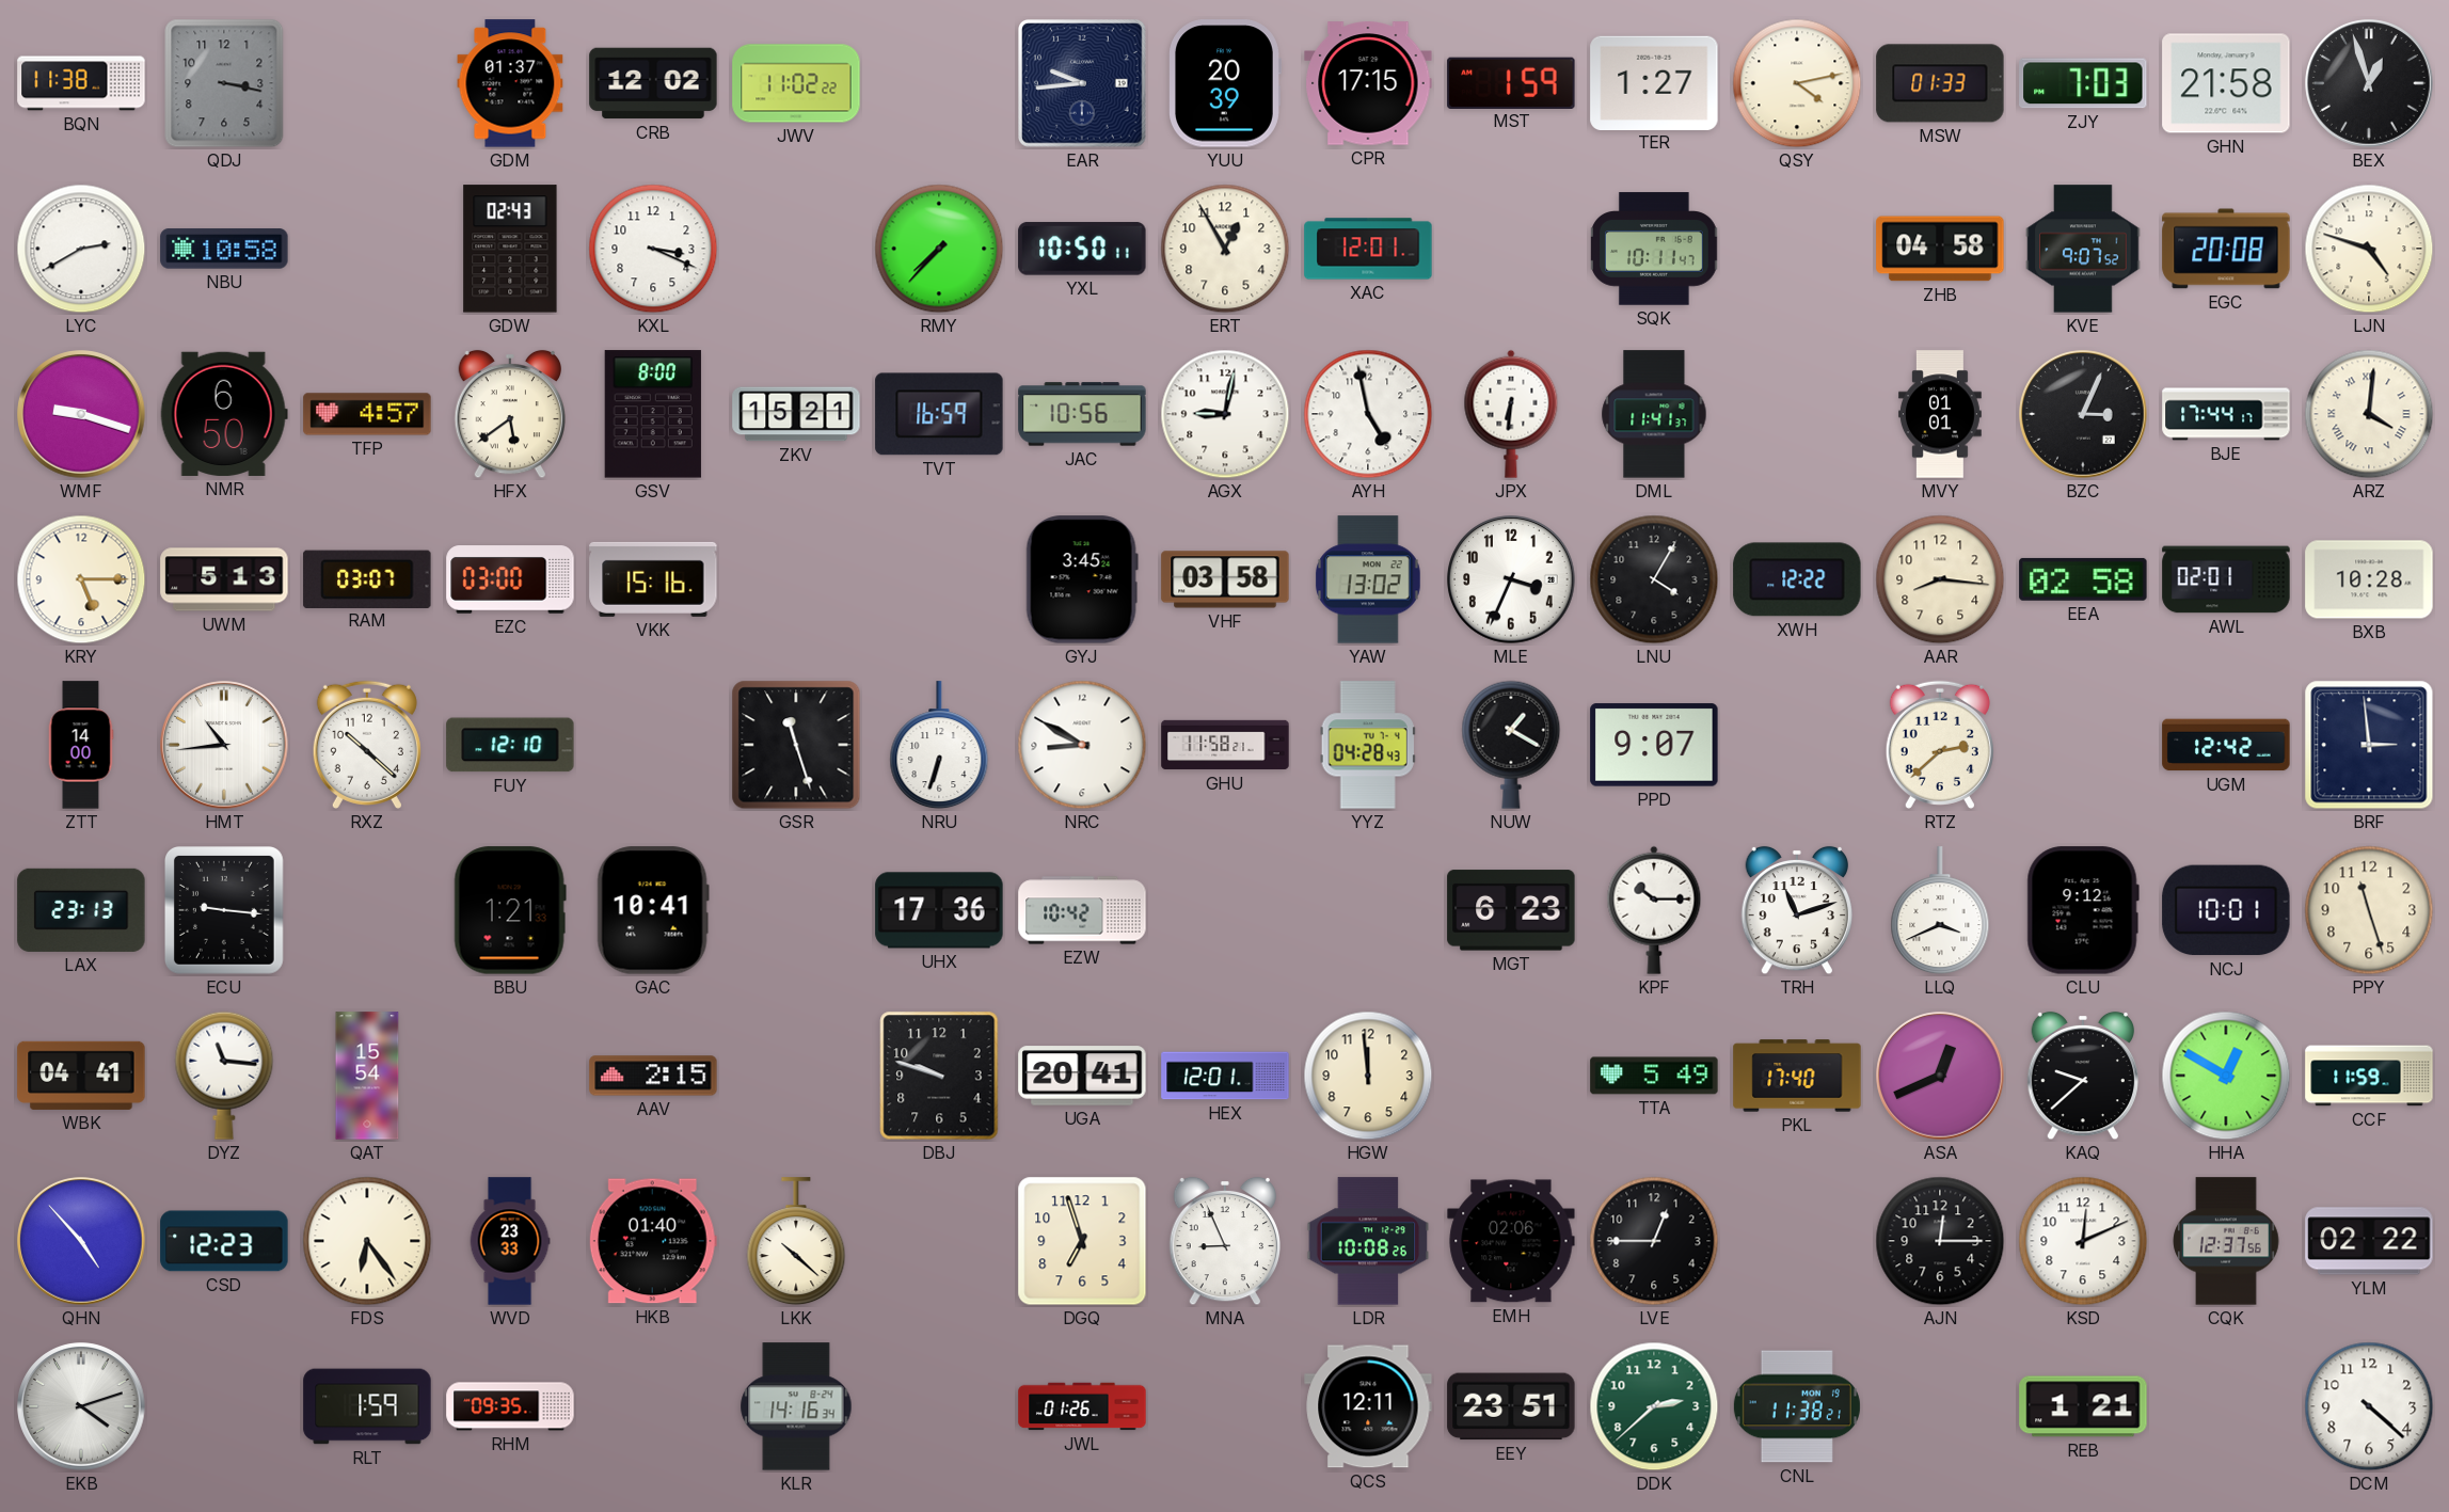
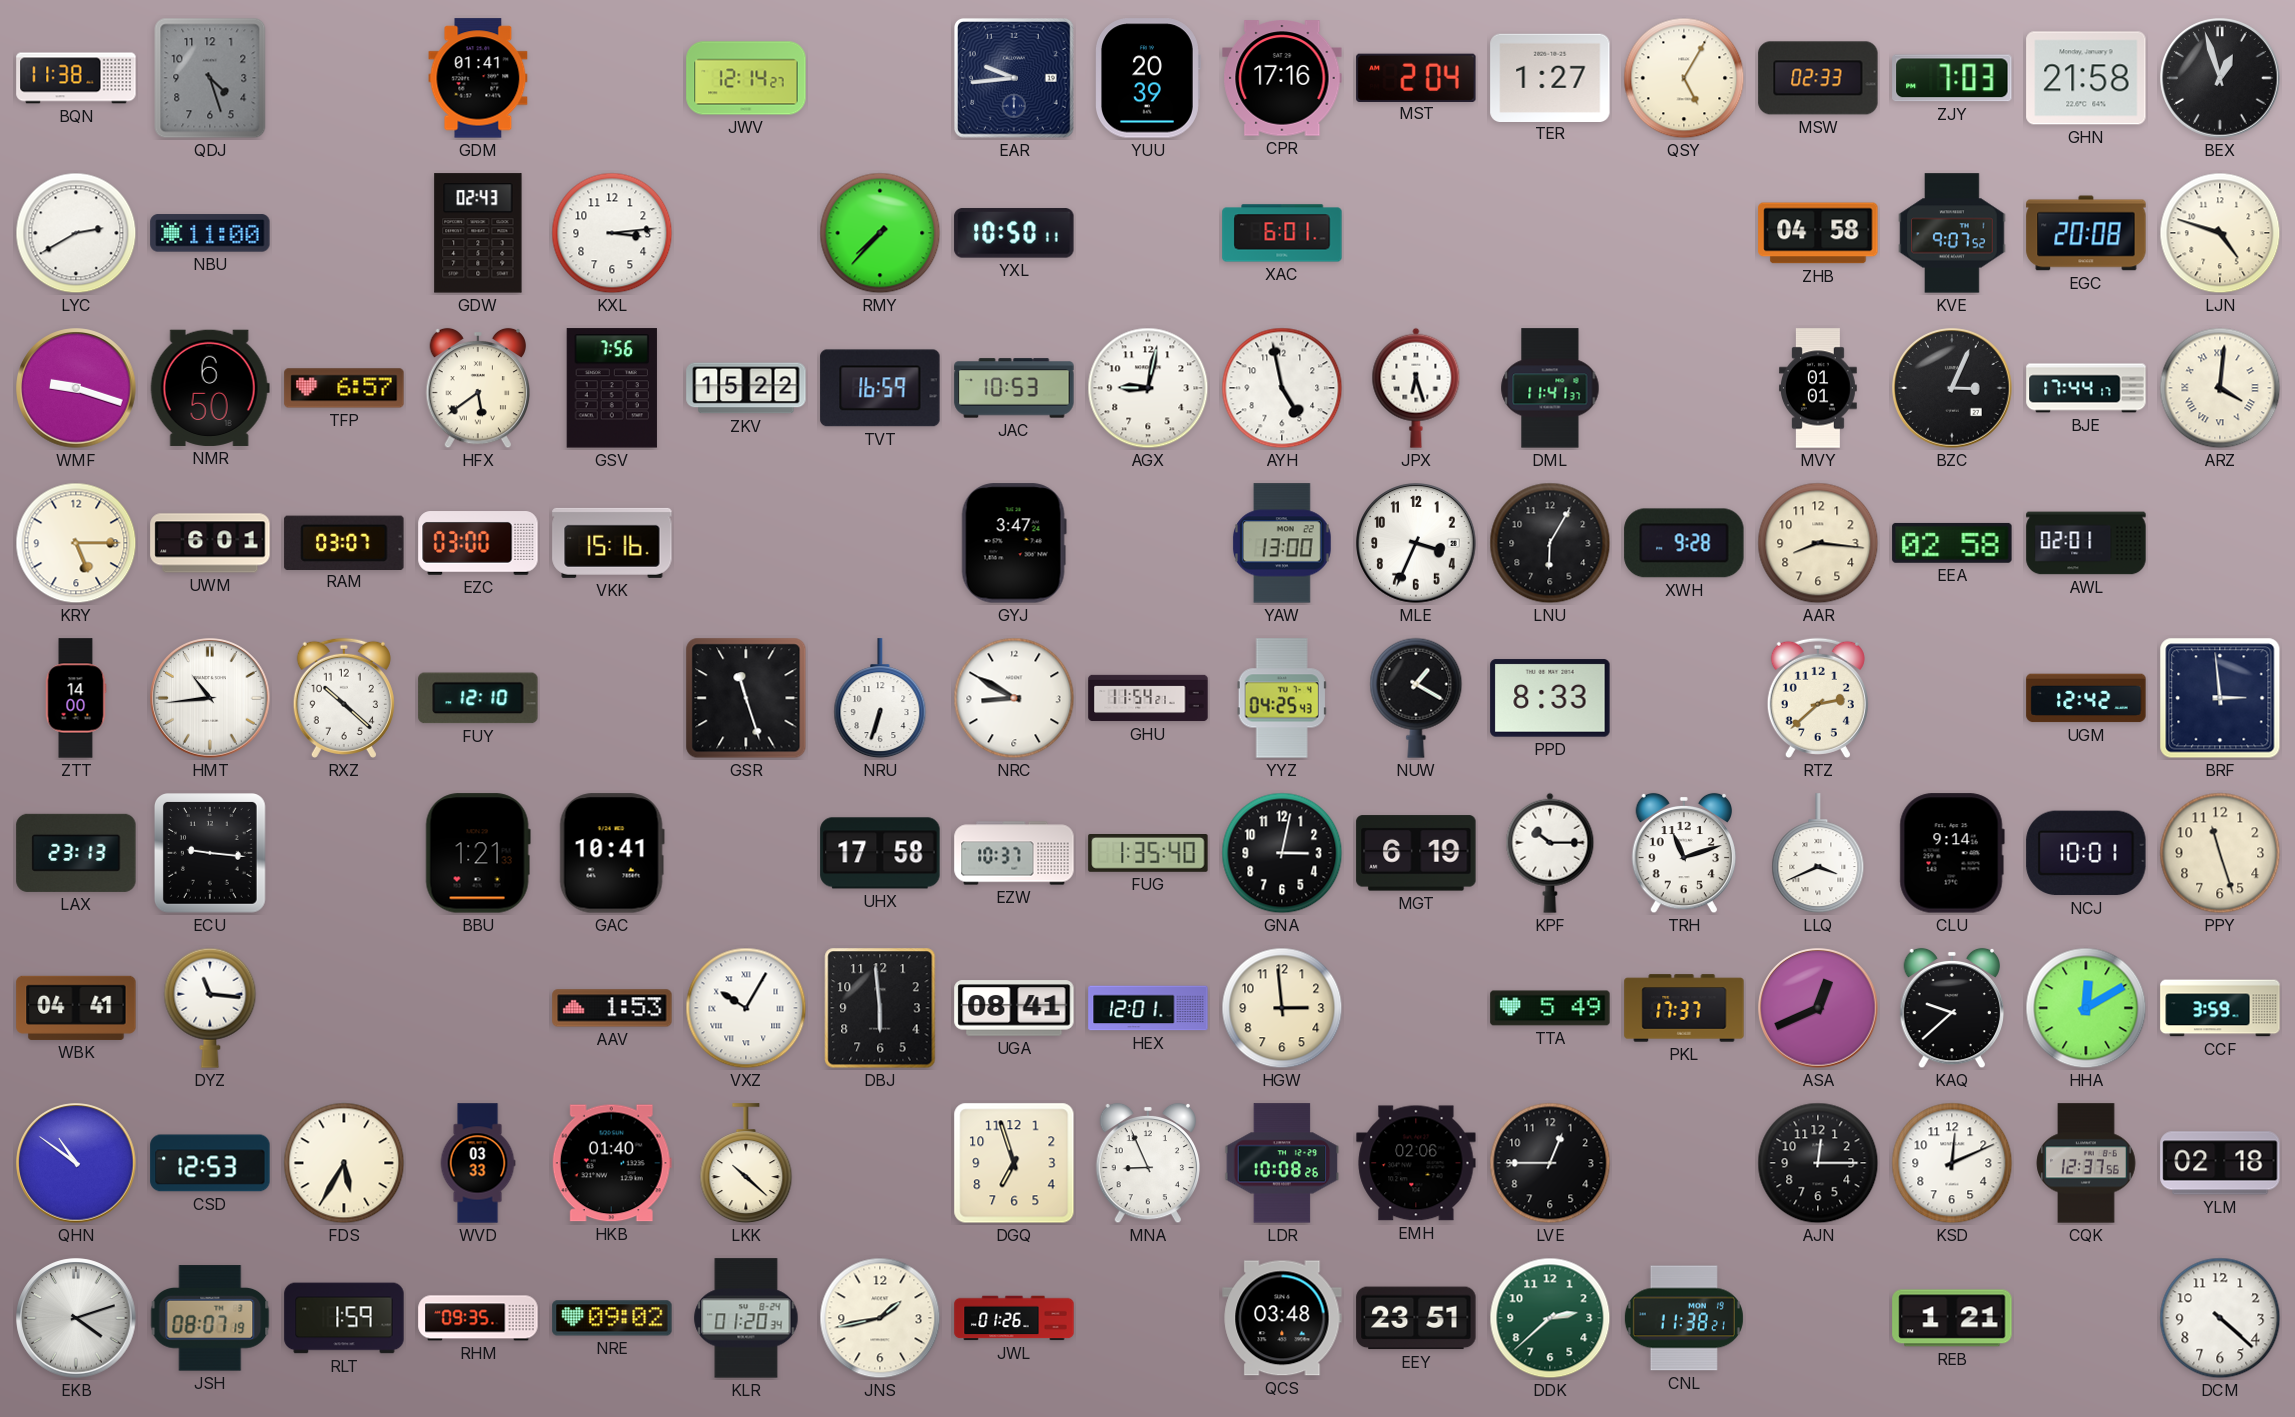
QDJ: 3:17 -> 4:27
GDM: 01:37 -> 01:41
CRB: 12:02 -> none
JWV: 11:02 -> 12:14
CPR: 17:15 -> 17:16
MST: 1:59 -> 2:04
QSY: 4:13 -> 5:05
MSW: 01:33 -> 02:33
NBU: 10:58 -> 11:00
KXL: 3:19 -> 3:14
ERT: 12:55 -> none
XAC: 12:01 -> 6:01
SQK: 10:11 -> none
TFP: 4:57 -> 6:57
GSV: 8:00 -> 7:56
ZKV: 15:21 -> 15:22
JAC: 10:56 -> 10:53
JPX: 6:31 -> 6:27
UWM: 5:13 -> 6:01
GYJ: 3:45 -> 3:47
VHF: 03:58 -> none
YAW: 13:02 -> 13:00
LNU: 4:05 -> 6:05
XWH: 12:22 -> 9:28
BXB: 10:28 -> none
GHU: 11:58 -> 11:54
YYZ: 04:28 -> 04:25
PPD: 9:07 -> 8:33
UHX: 17:36 -> 17:58
EZW: 10:42 -> 10:37
FUG: none -> 1:35
GNA: none -> 3:02
MGT: 6:23 -> 6:19
CLU: 9:12 -> 9:14
QAT: 15:54 -> none
AAV: 2:15 -> 1:53
VXZ: none -> 10:05
DBJ: 9:48 -> 5:59
UGA: 20:41 -> 08:41
HGW: 11:59 -> 2:59
PKL: 17:40 -> 17:37
HHA: 12:50 -> 12:10
CCF: 11:59 -> 3:59
QHN: 4:53 -> 10:51
CSD: 12:23 -> 12:53
FDS: 6:24 -> 5:35
WVD: 23:33 -> 03:33
YLM: 02:22 -> 02:18
JSH: none -> 08:07
NRE: none -> 09:02
KLR: 14:16 -> 01:20
JNS: none -> 1:43
QCS: 12:11 -> 03:48
